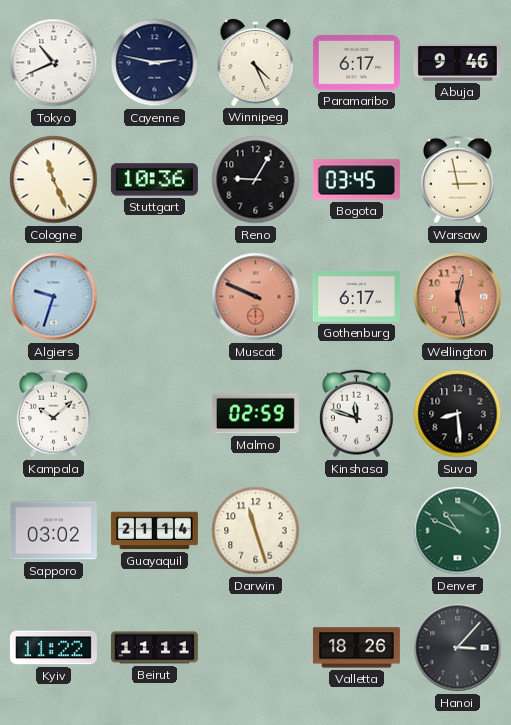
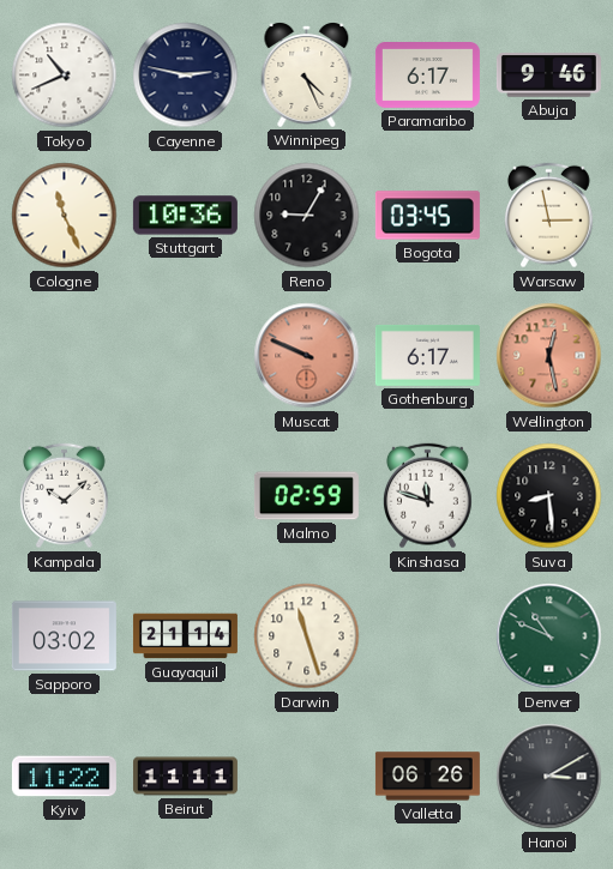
Algiers: 9:33 -> none
Valletta: 18:26 -> 06:26
Hanoi: 3:07 -> 3:10
